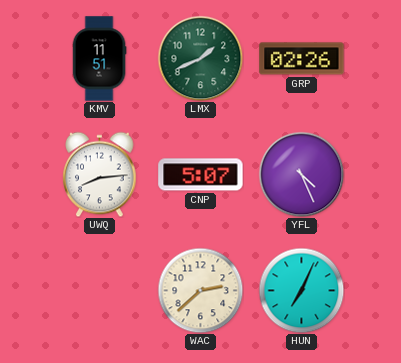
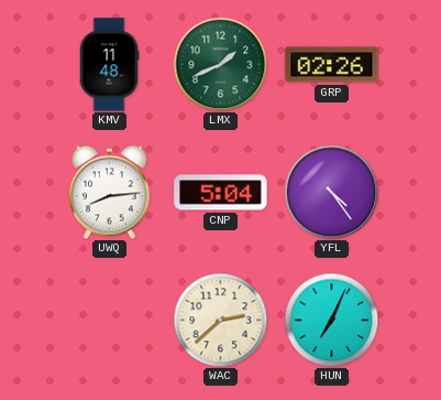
KMV: 11:51 -> 11:48
CNP: 5:07 -> 5:04
YFL: 4:26 -> 4:24
